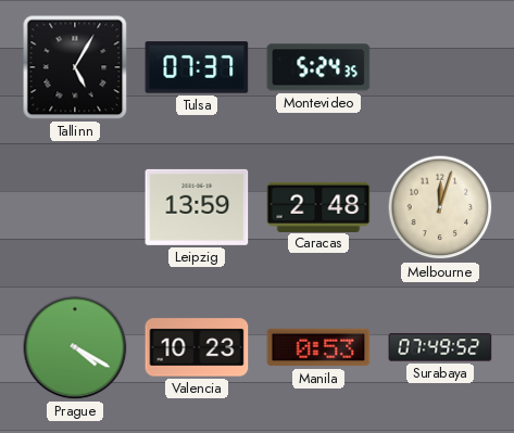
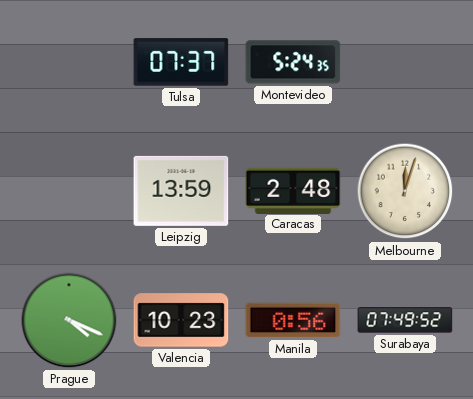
Tallinn: 5:05 -> none
Prague: 4:20 -> 4:19
Manila: 0:53 -> 0:56
